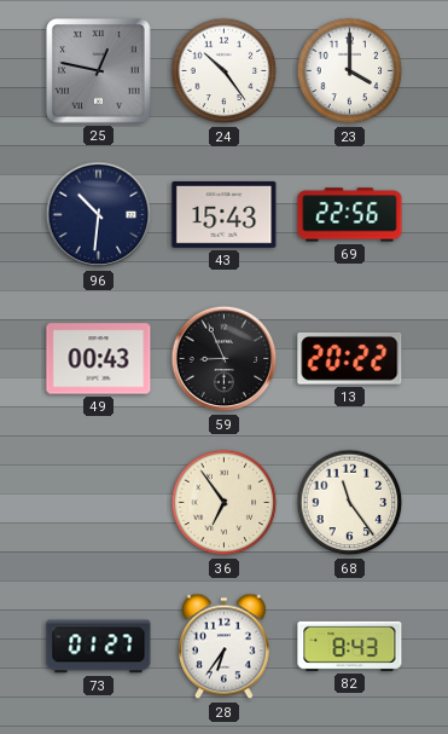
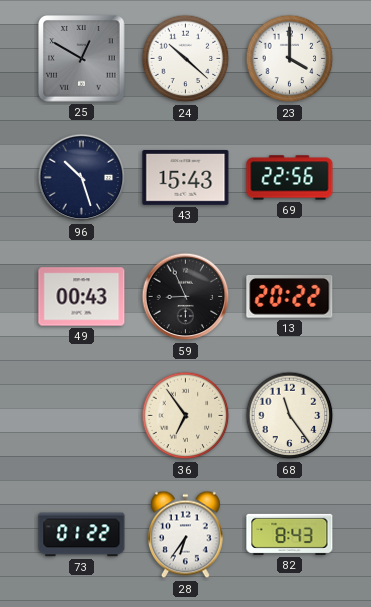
25: 12:47 -> 12:50
24: 10:24 -> 10:22
96: 10:31 -> 10:27
73: 01:27 -> 01:22
